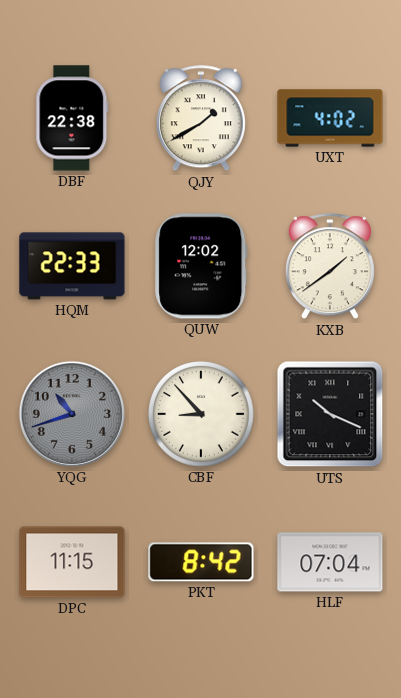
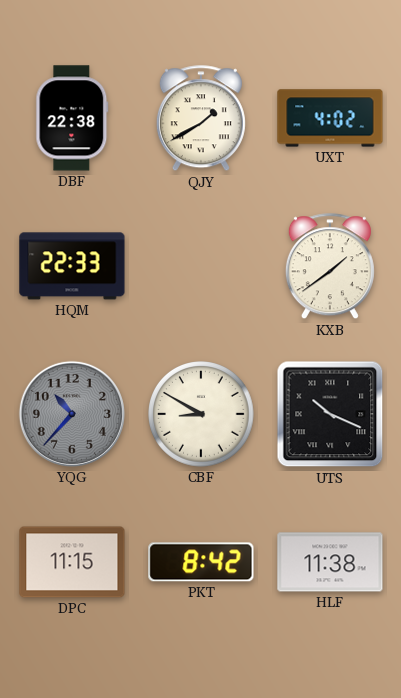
QUW: 12:02 -> none
YQG: 10:42 -> 10:37
CBF: 8:53 -> 8:50
HLF: 07:04 -> 11:38
